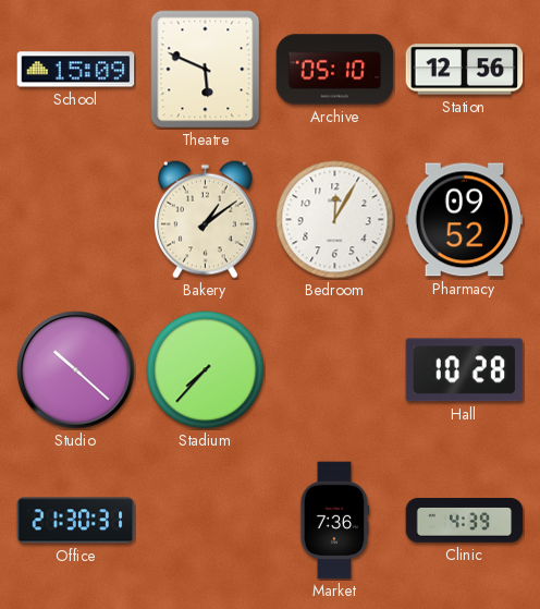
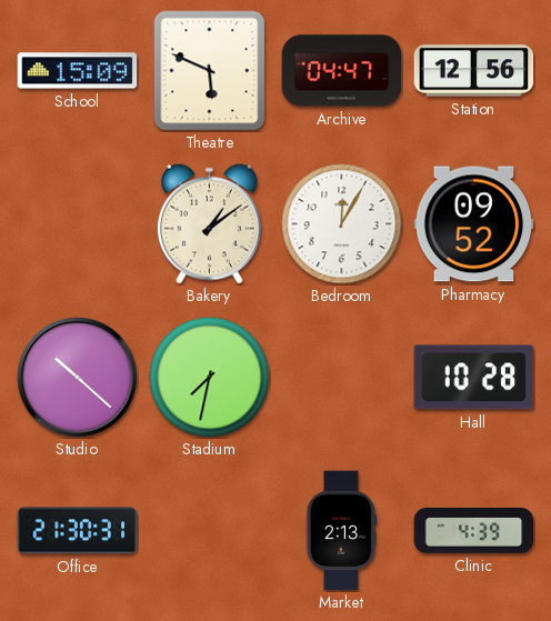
Archive: 05:10 -> 04:47
Stadium: 7:37 -> 7:32
Market: 7:36 -> 2:13
